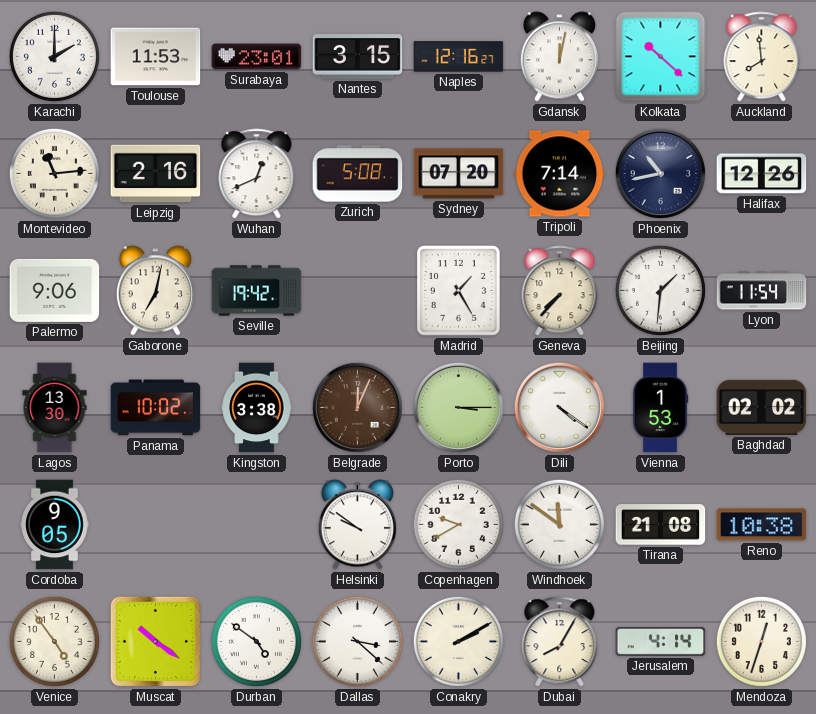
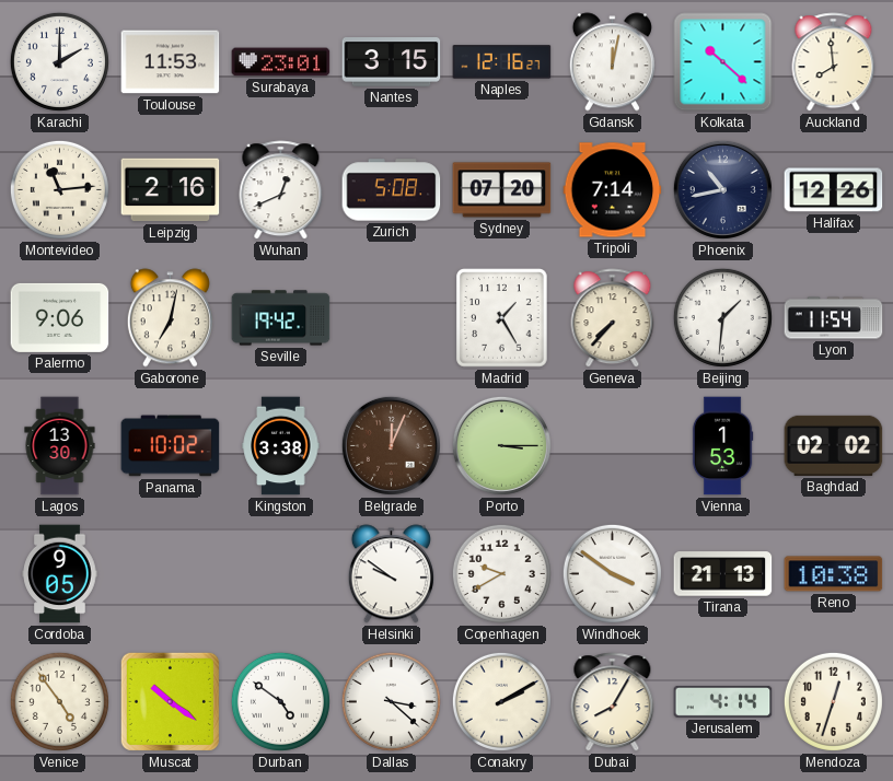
Dili: 4:21 -> none
Windhoek: 11:51 -> 3:51
Tirana: 21:08 -> 21:13
